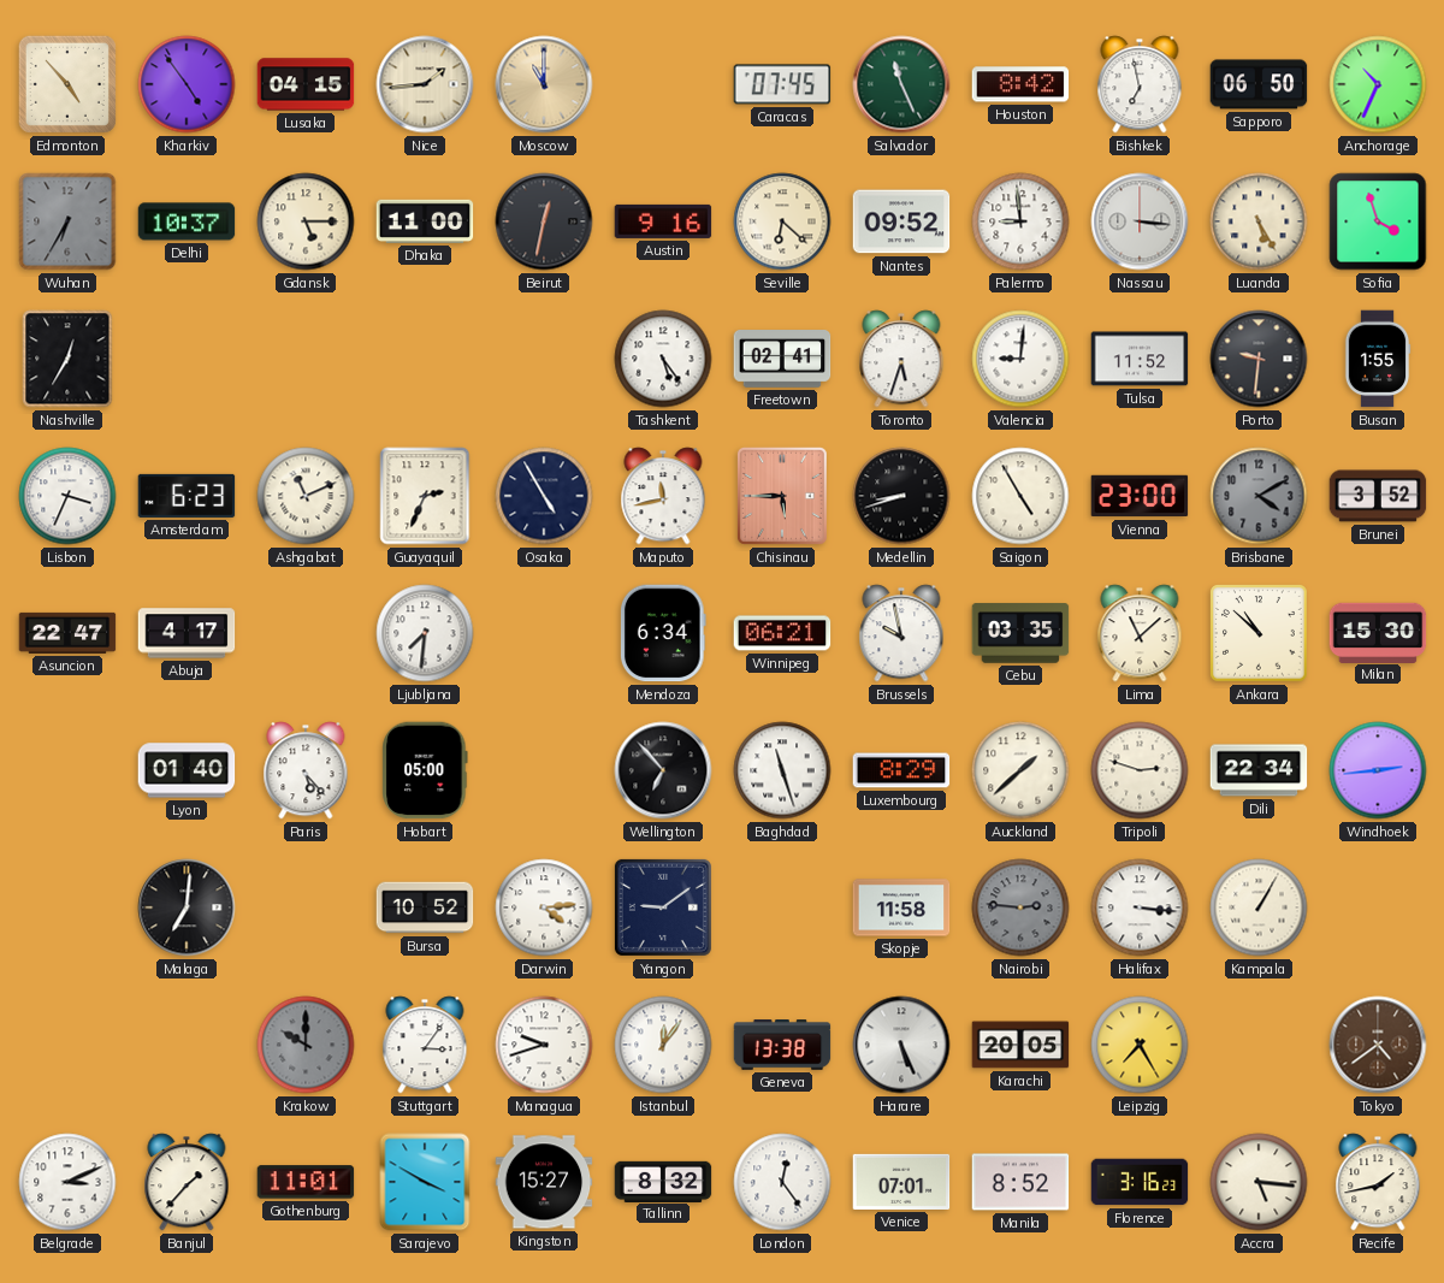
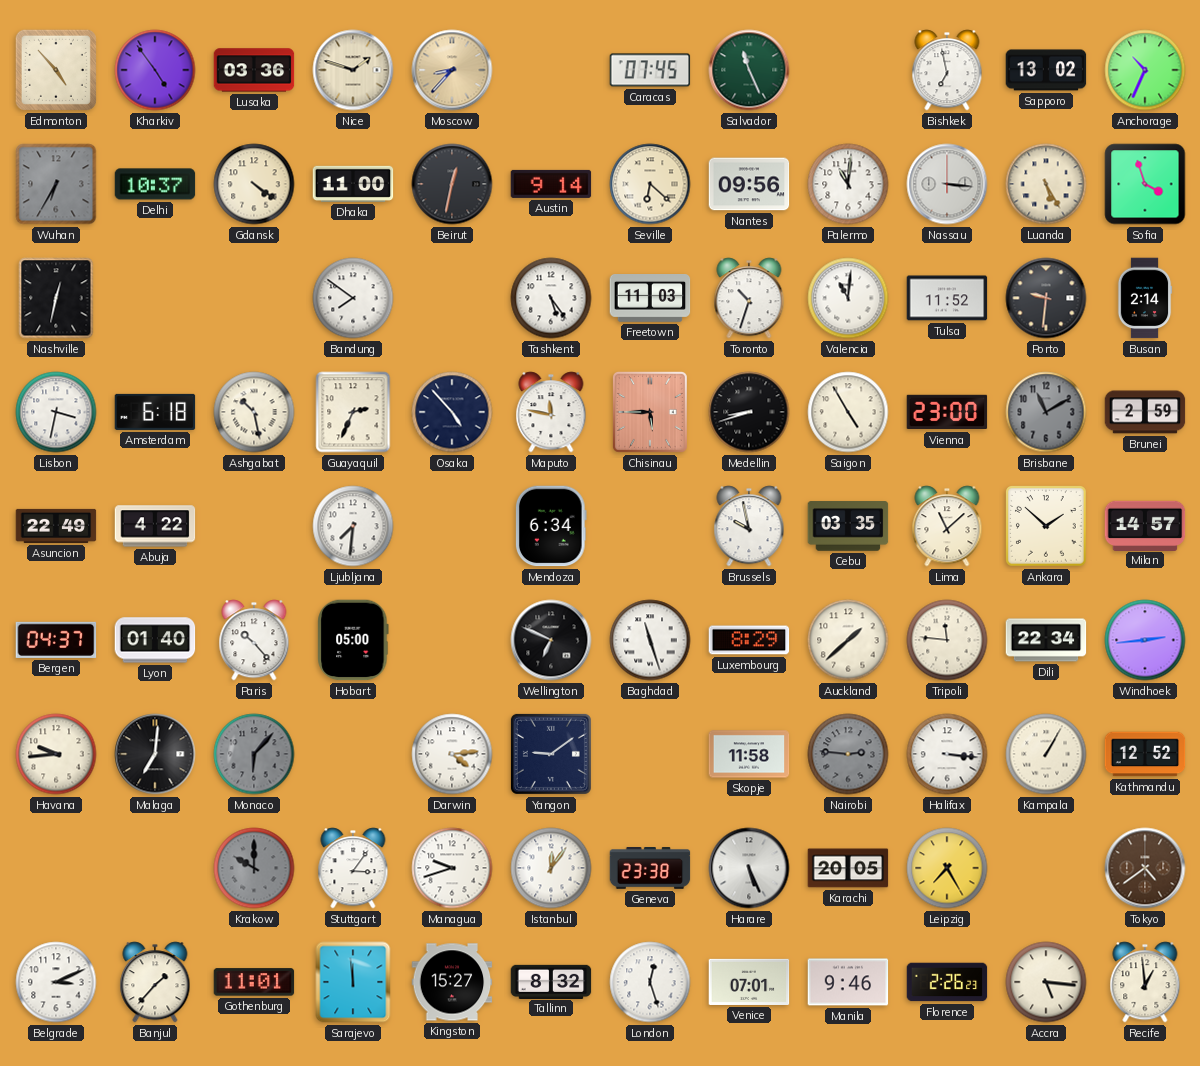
Lusaka: 04:15 -> 03:36
Nice: 1:44 -> 1:48
Moscow: 11:00 -> 8:37
Houston: 8:42 -> none
Sapporo: 06:50 -> 13:02
Gdansk: 5:15 -> 4:21
Austin: 9:16 -> 9:14
Nantes: 09:52 -> 09:56
Palermo: 8:59 -> 11:01
Nashville: 12:35 -> 12:32
Bandung: none -> 7:51
Freetown: 02:41 -> 11:03
Toronto: 5:33 -> 10:33
Valencia: 9:01 -> 11:01
Busan: 1:55 -> 2:14
Lisbon: 3:34 -> 3:32
Amsterdam: 6:23 -> 6:18
Ashgabat: 11:11 -> 10:28
Osaka: 4:55 -> 4:53
Maputo: 11:43 -> 11:47
Brisbane: 4:10 -> 11:10
Brunei: 3:52 -> 2:59
Asuncion: 22:47 -> 22:49
Abuja: 4:17 -> 4:22
Winnipeg: 06:21 -> none
Ankara: 10:52 -> 1:52
Milan: 15:30 -> 14:57
Bergen: none -> 04:37
Paris: 5:23 -> 10:23
Wellington: 6:53 -> 6:49
Tripoli: 2:48 -> 11:46
Havana: none -> 9:44
Monaco: none -> 6:07
Bursa: 10:52 -> none
Kathmandu: none -> 12:52
Geneva: 13:38 -> 23:38
Sarajevo: 3:50 -> 11:59
London: 12:24 -> 12:27
Manila: 8:52 -> 9:46
Florence: 3:16 -> 2:26
Recife: 1:43 -> 12:59
